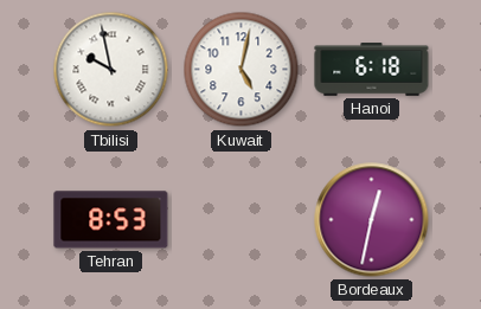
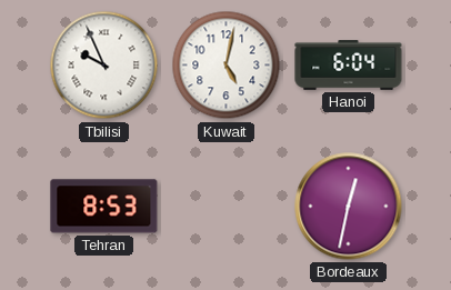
Tbilisi: 9:58 -> 9:56
Hanoi: 6:18 -> 6:04
